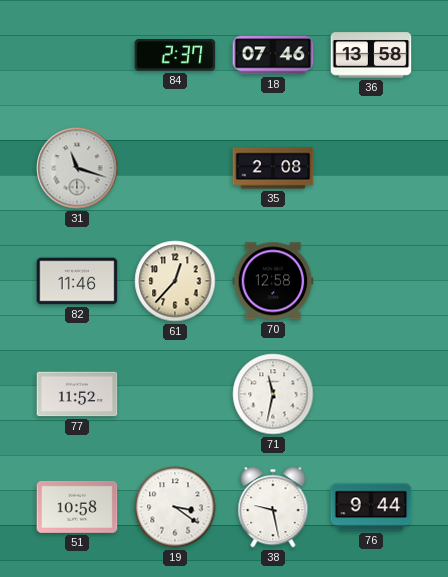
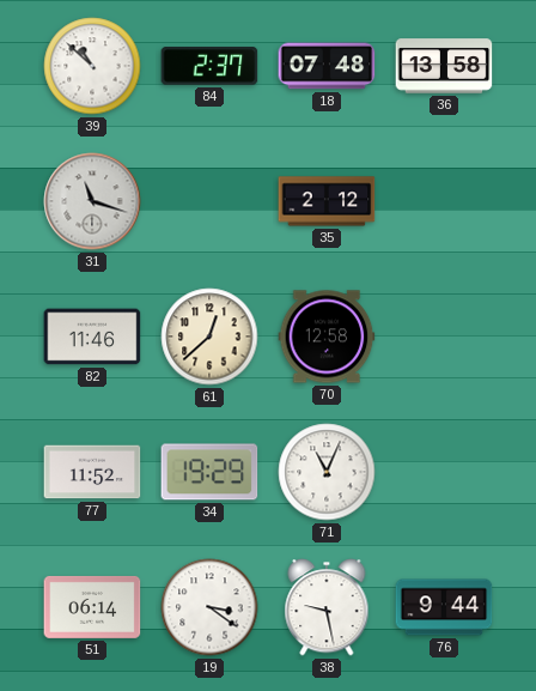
39: none -> 10:52
18: 07:46 -> 07:48
35: 2:08 -> 2:12
61: 12:37 -> 12:38
34: none -> 19:29
71: 11:32 -> 11:04
51: 10:58 -> 06:14
